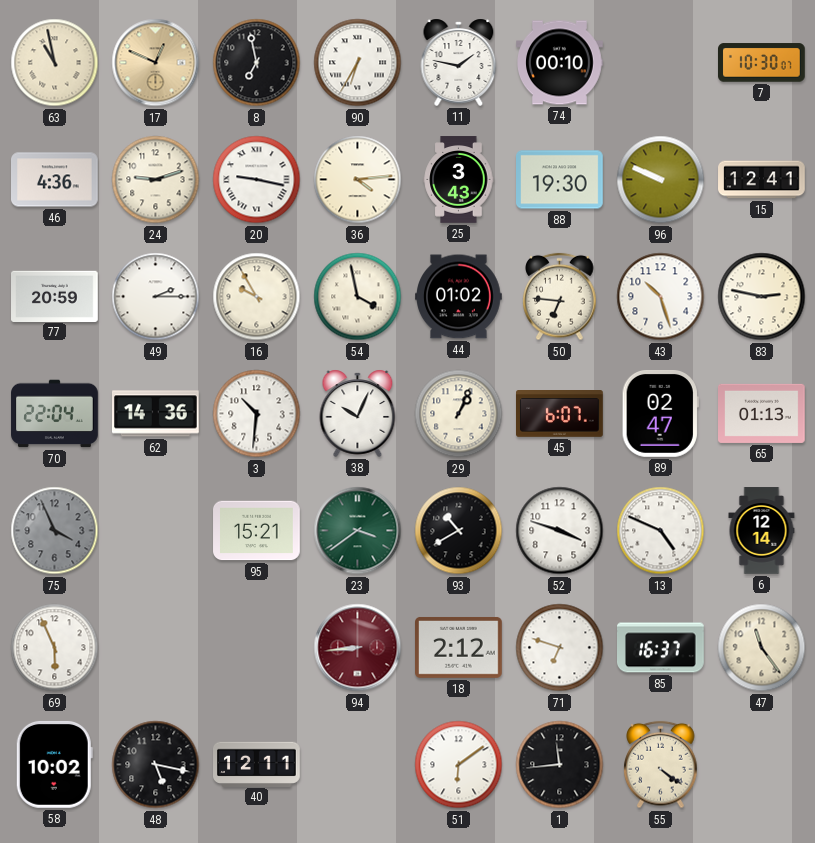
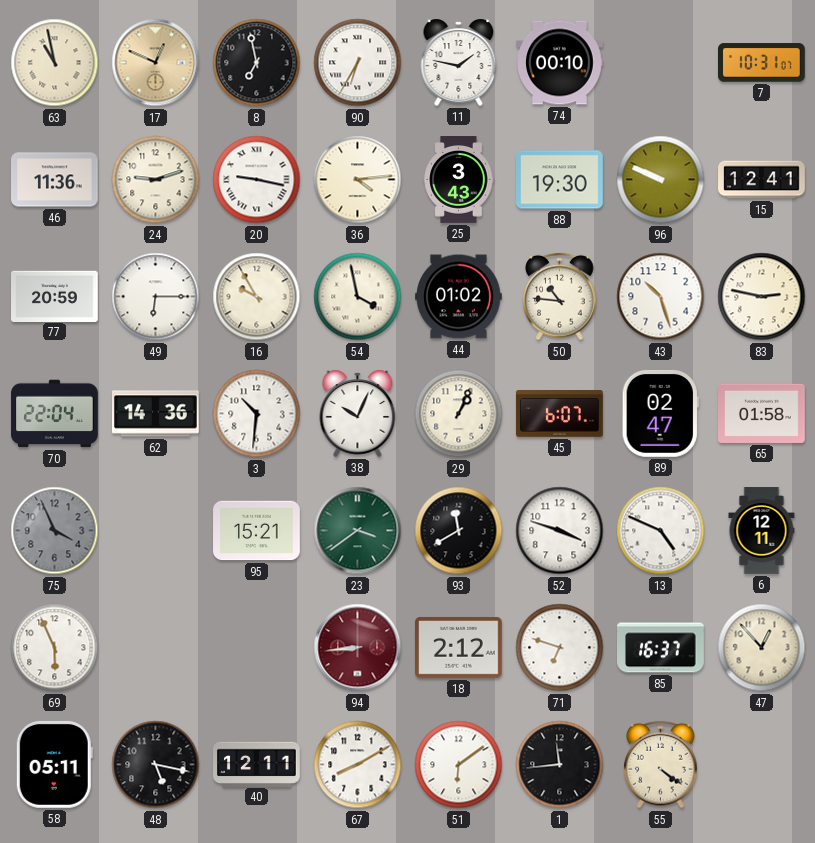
7: 10:30 -> 10:31
46: 4:36 -> 11:36
49: 2:15 -> 6:15
50: 6:46 -> 10:46
65: 01:13 -> 01:58
93: 10:40 -> 11:40
6: 12:14 -> 12:11
47: 11:24 -> 12:53
58: 10:02 -> 05:11
67: none -> 8:10
